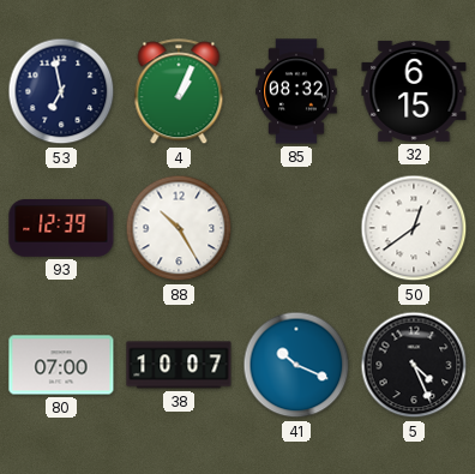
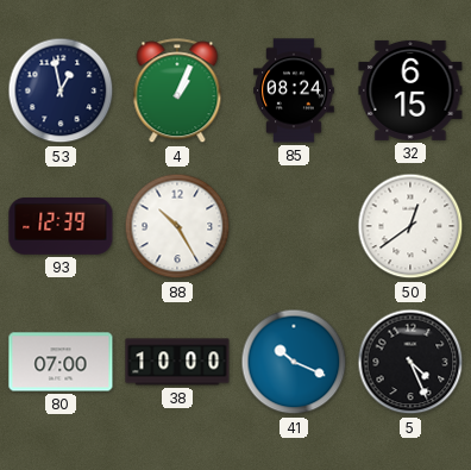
53: 6:58 -> 12:58
85: 08:32 -> 08:24
38: 10:07 -> 10:00
